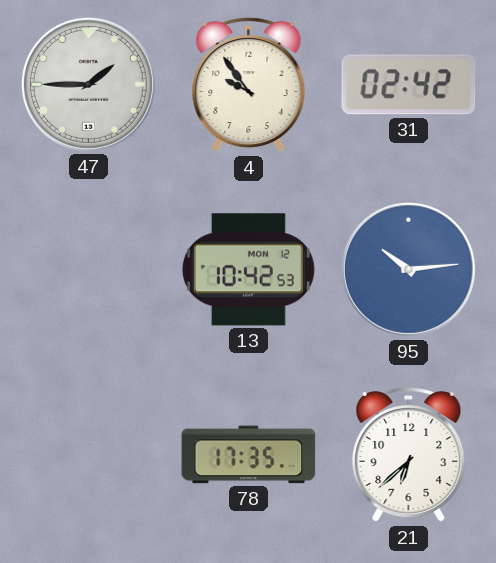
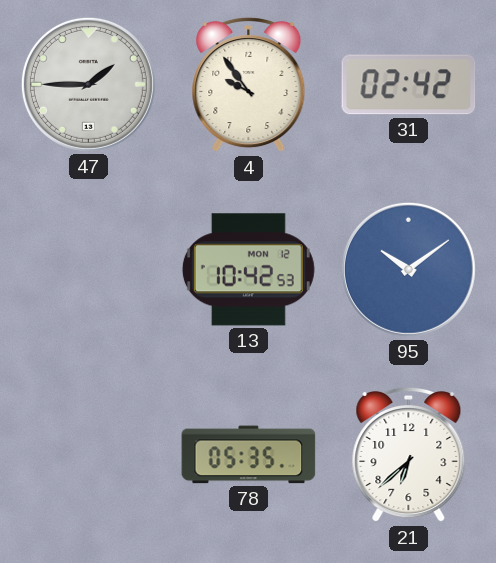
95: 10:14 -> 10:09
78: 17:35 -> 05:35
